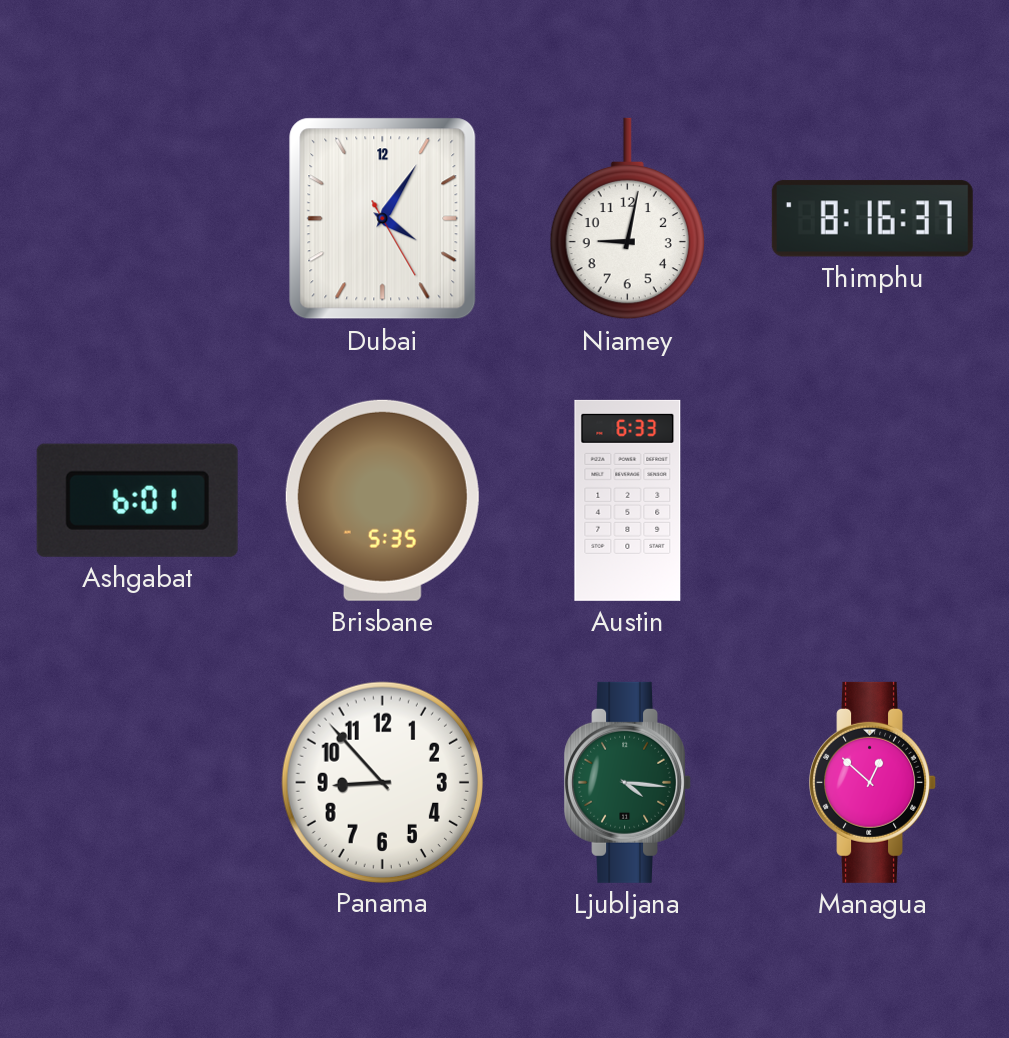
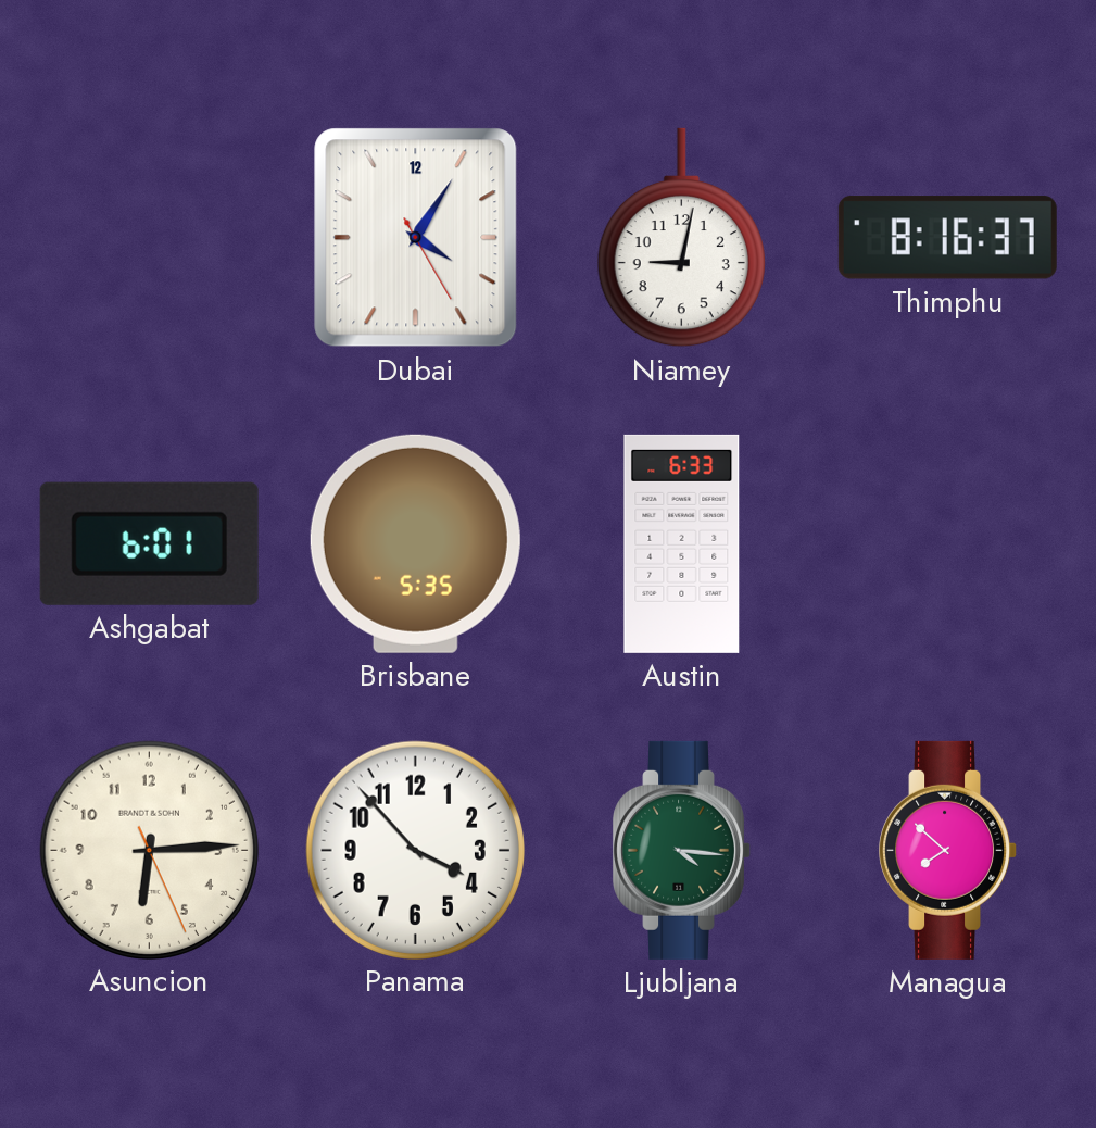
Asuncion: none -> 6:14
Panama: 8:53 -> 3:53
Managua: 12:52 -> 7:52
